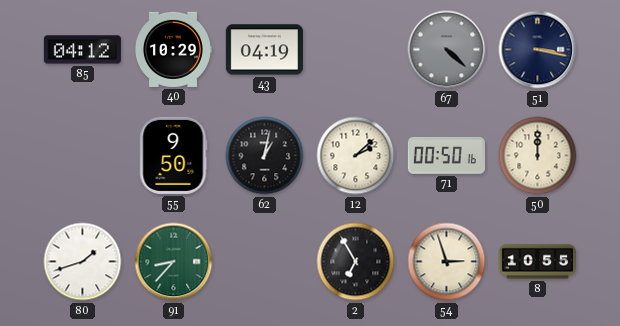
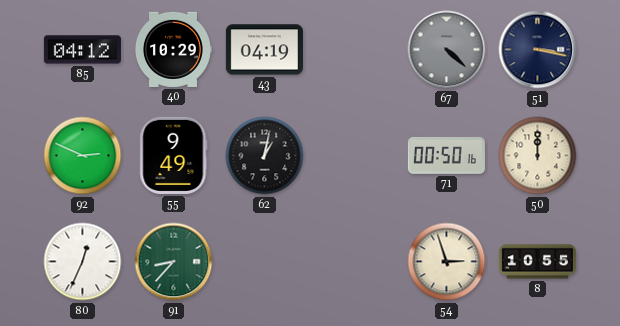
92: none -> 2:49
55: 9:50 -> 9:49
12: 2:08 -> none
80: 1:42 -> 12:34
2: 6:55 -> none
